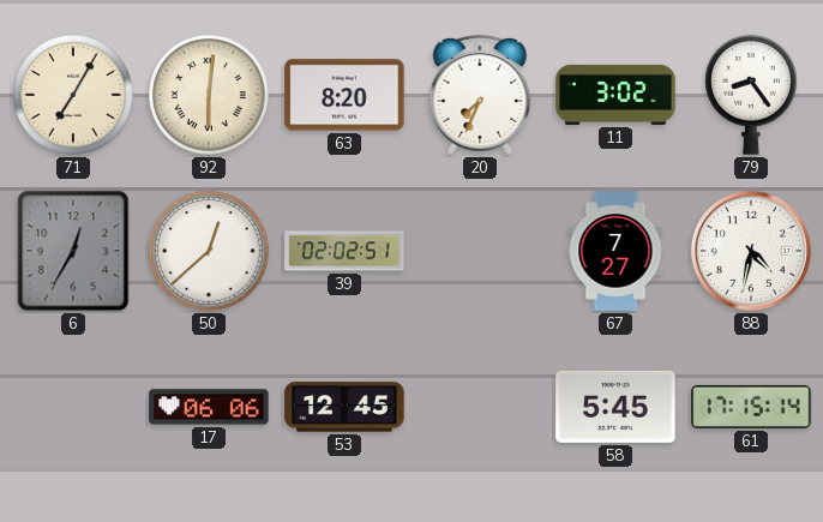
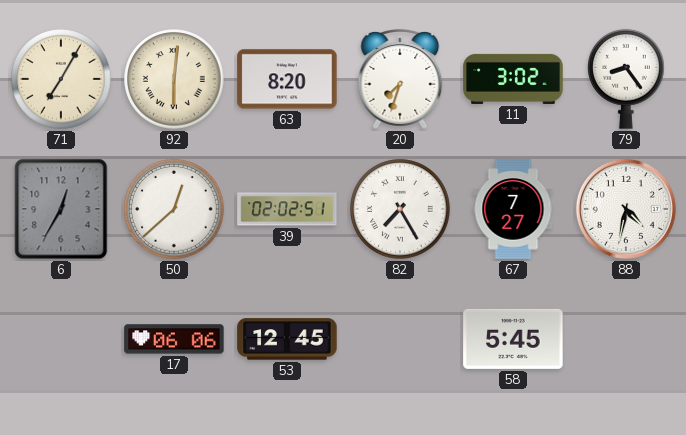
20: 7:34 -> 7:33
82: none -> 7:25
61: 17:15 -> none
